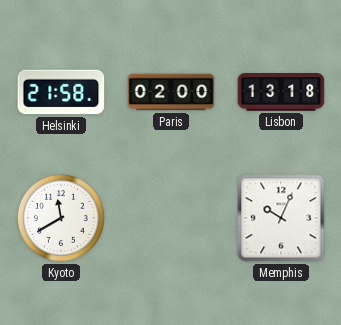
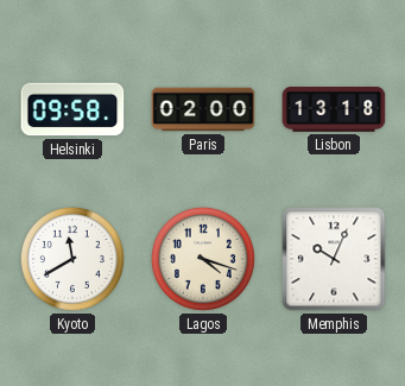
Helsinki: 21:58 -> 09:58
Lagos: none -> 4:18
